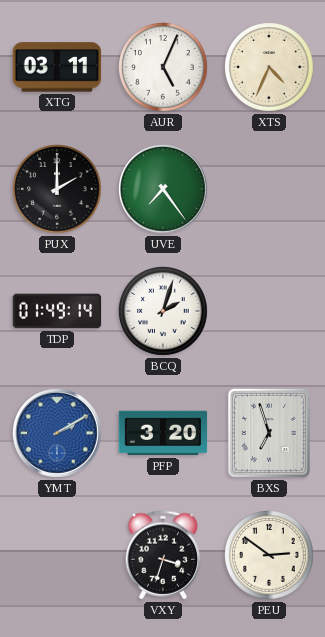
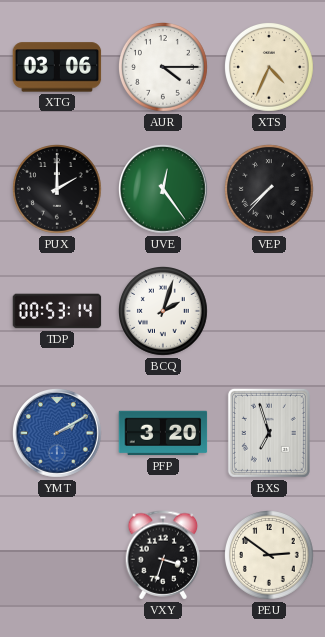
XTG: 03:11 -> 03:06
AUR: 5:04 -> 4:15
UVE: 7:24 -> 12:24
VEP: none -> 7:37
TDP: 01:49 -> 00:53
